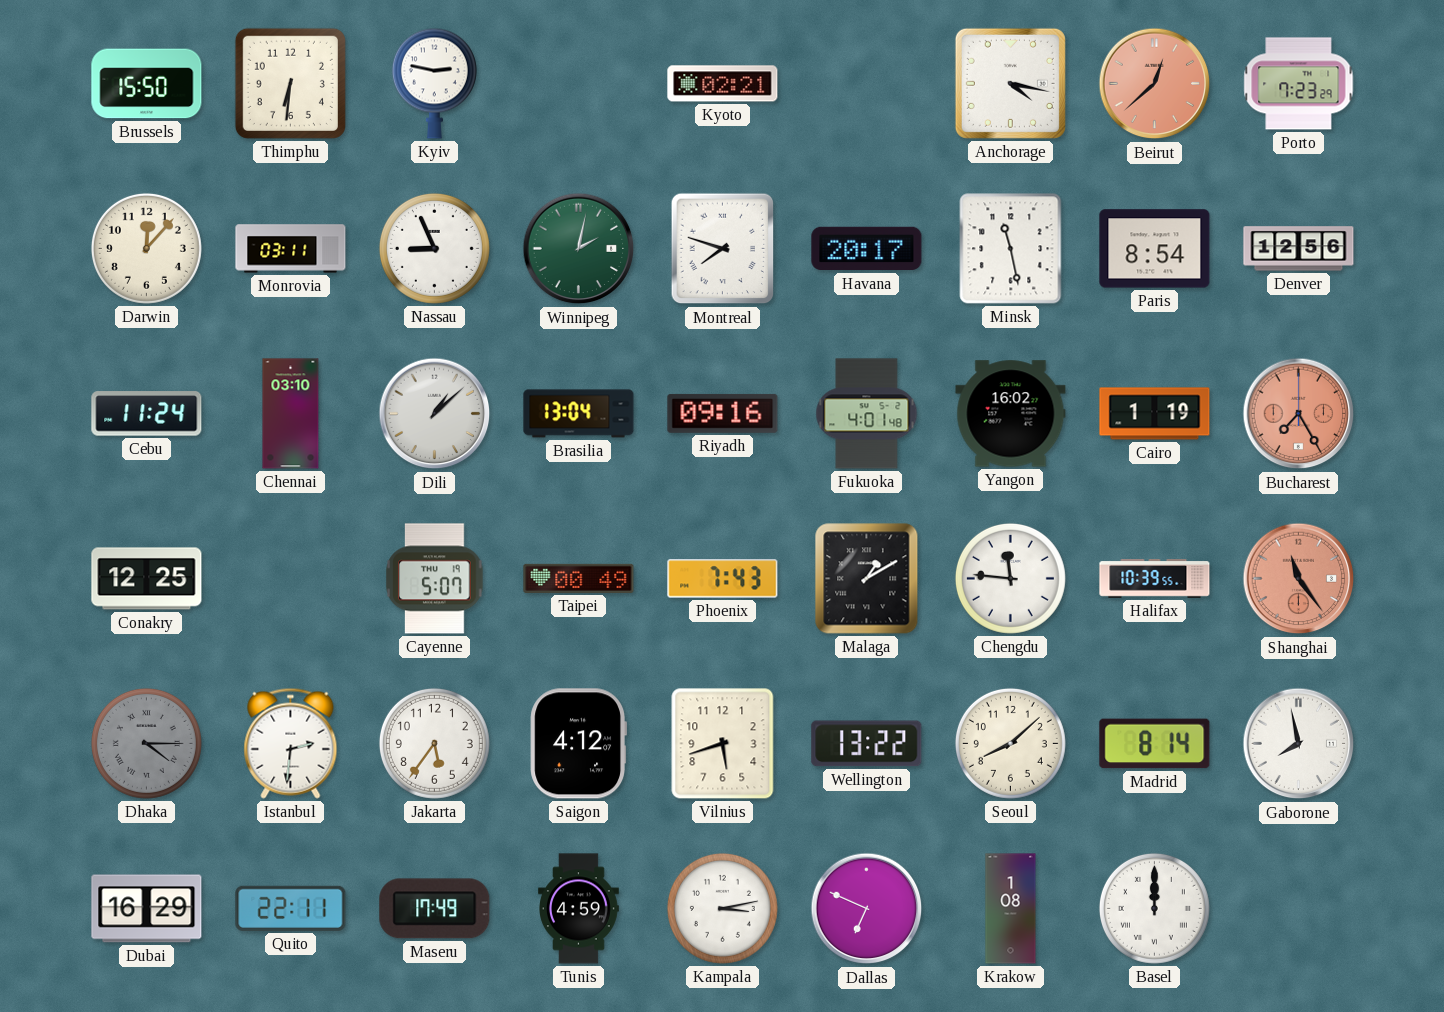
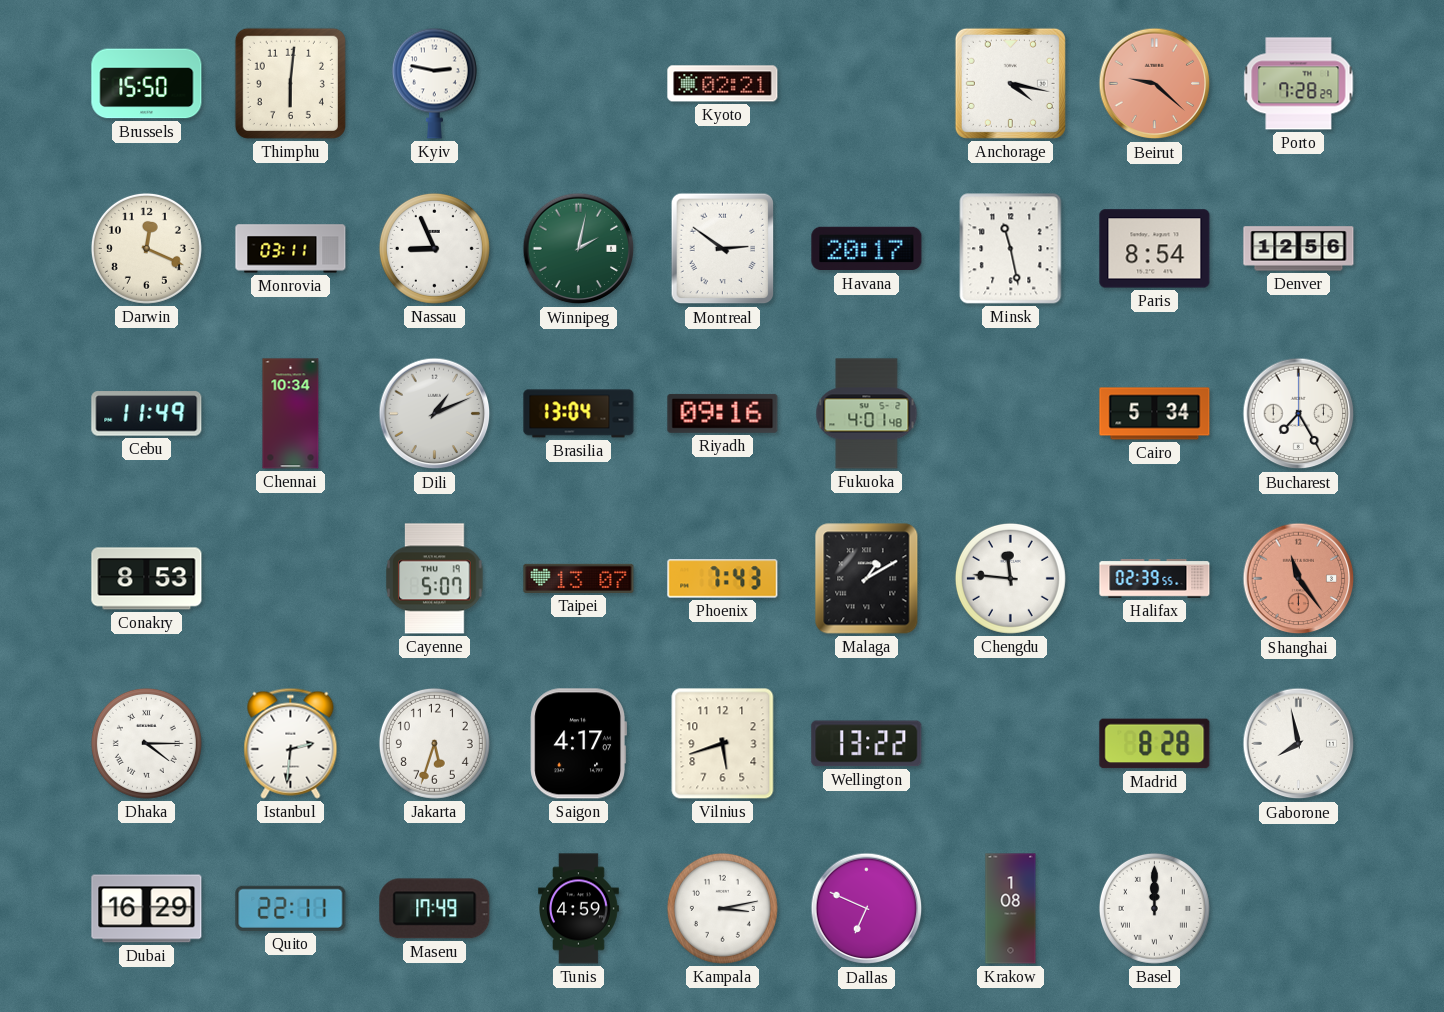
Thimphu: 6:31 -> 6:01
Beirut: 12:38 -> 9:22
Porto: 7:23 -> 7:28
Darwin: 12:07 -> 12:19
Montreal: 7:48 -> 2:51
Cebu: 11:24 -> 11:49
Chennai: 03:10 -> 10:34
Dili: 1:08 -> 1:11
Yangon: 16:02 -> none
Cairo: 1:19 -> 5:34
Bucharest dial: salmon -> white
Conakry: 12:25 -> 8:53
Taipei: 00:49 -> 13:07
Halifax: 10:39 -> 02:39
Dhaka dial: grey -> white
Jakarta: 5:36 -> 5:33
Saigon: 4:12 -> 4:17
Seoul: 8:08 -> none
Madrid: 8:14 -> 8:28
